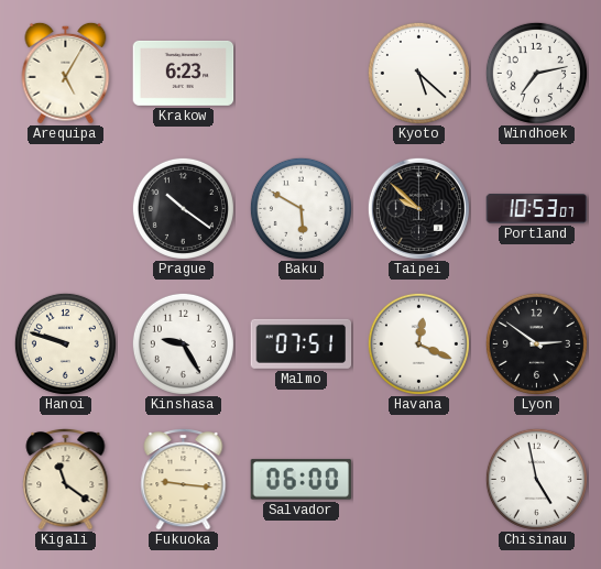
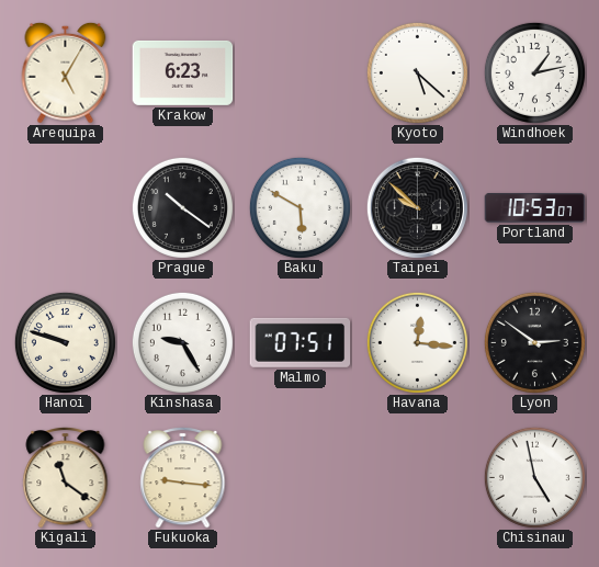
Windhoek: 7:13 -> 1:13
Havana: 12:19 -> 12:16
Salvador: 06:00 -> none
